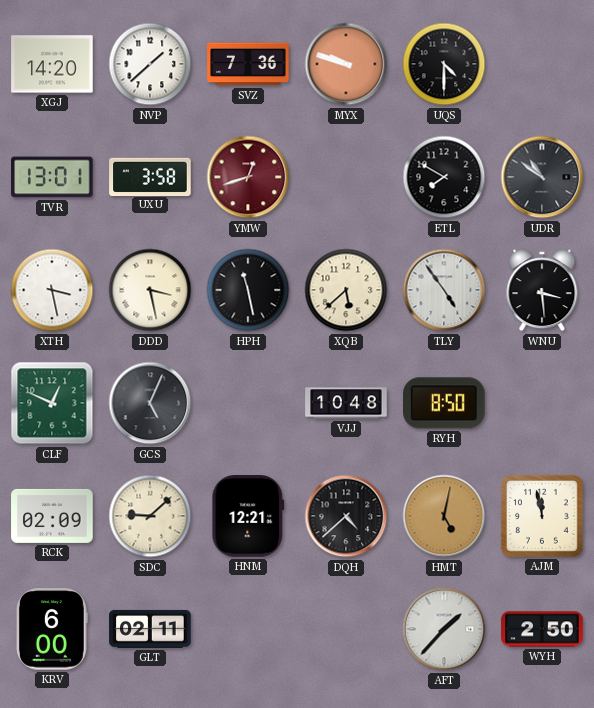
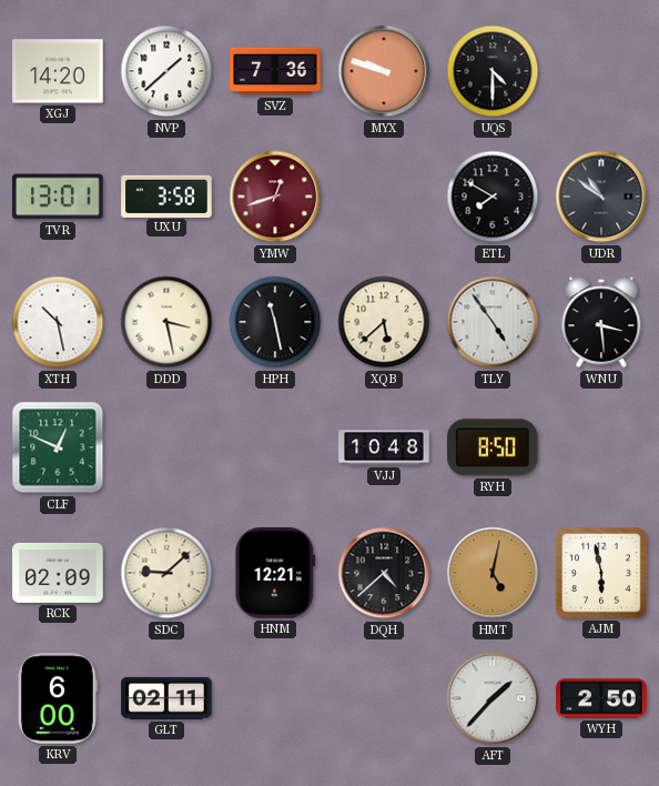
XTH: 3:28 -> 10:28
GCS: 5:04 -> none
AJM: 11:58 -> 5:58
